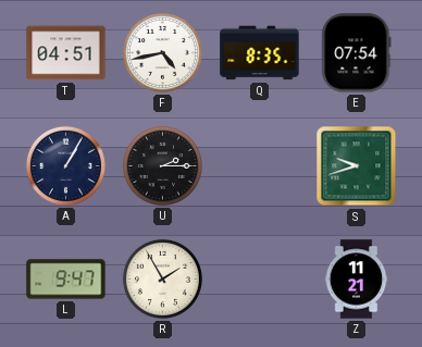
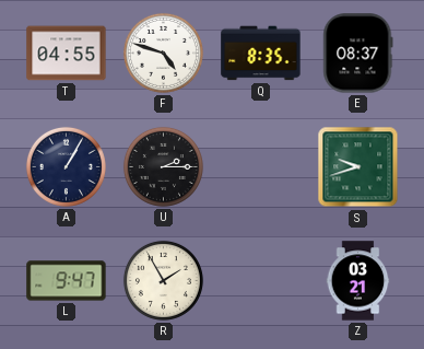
T: 04:51 -> 04:55
F: 4:43 -> 4:48
E: 07:54 -> 08:37
Z: 11:21 -> 03:21
